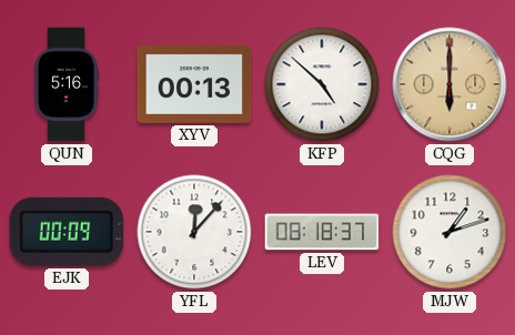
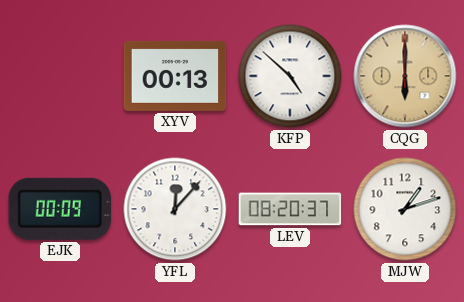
QUN: 5:16 -> none
LEV: 08:18 -> 08:20
